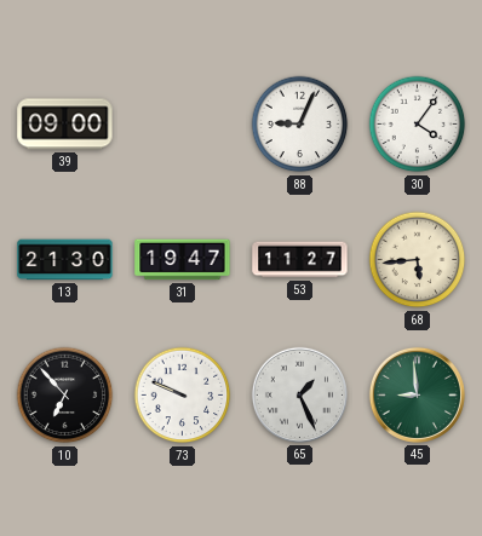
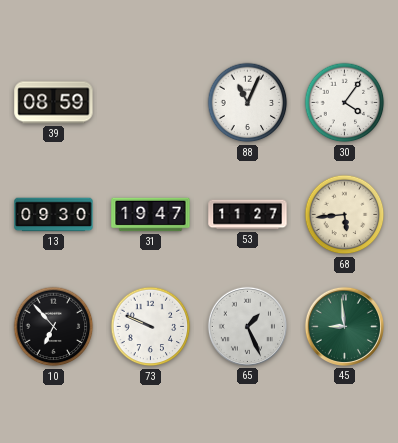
39: 09:00 -> 08:59
88: 9:04 -> 11:04
13: 21:30 -> 09:30
